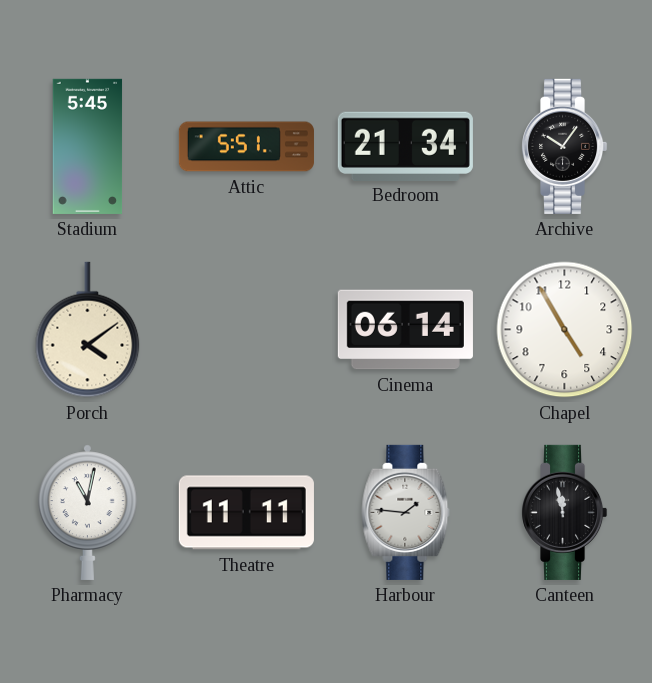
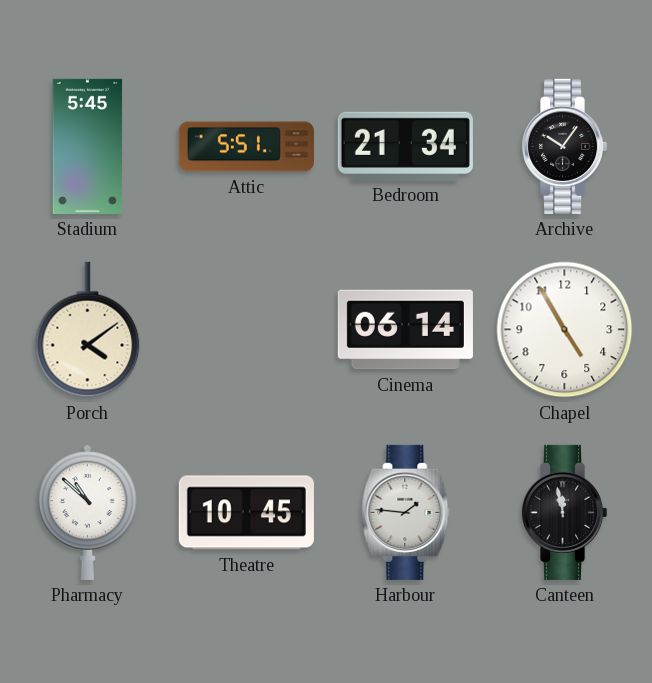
Pharmacy: 11:02 -> 10:52
Theatre: 11:11 -> 10:45
